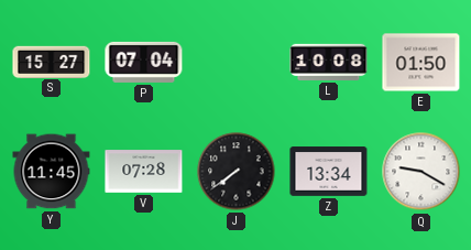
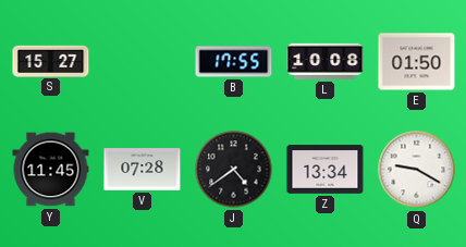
P: 07:04 -> none
B: none -> 17:55
J: 7:39 -> 4:39
